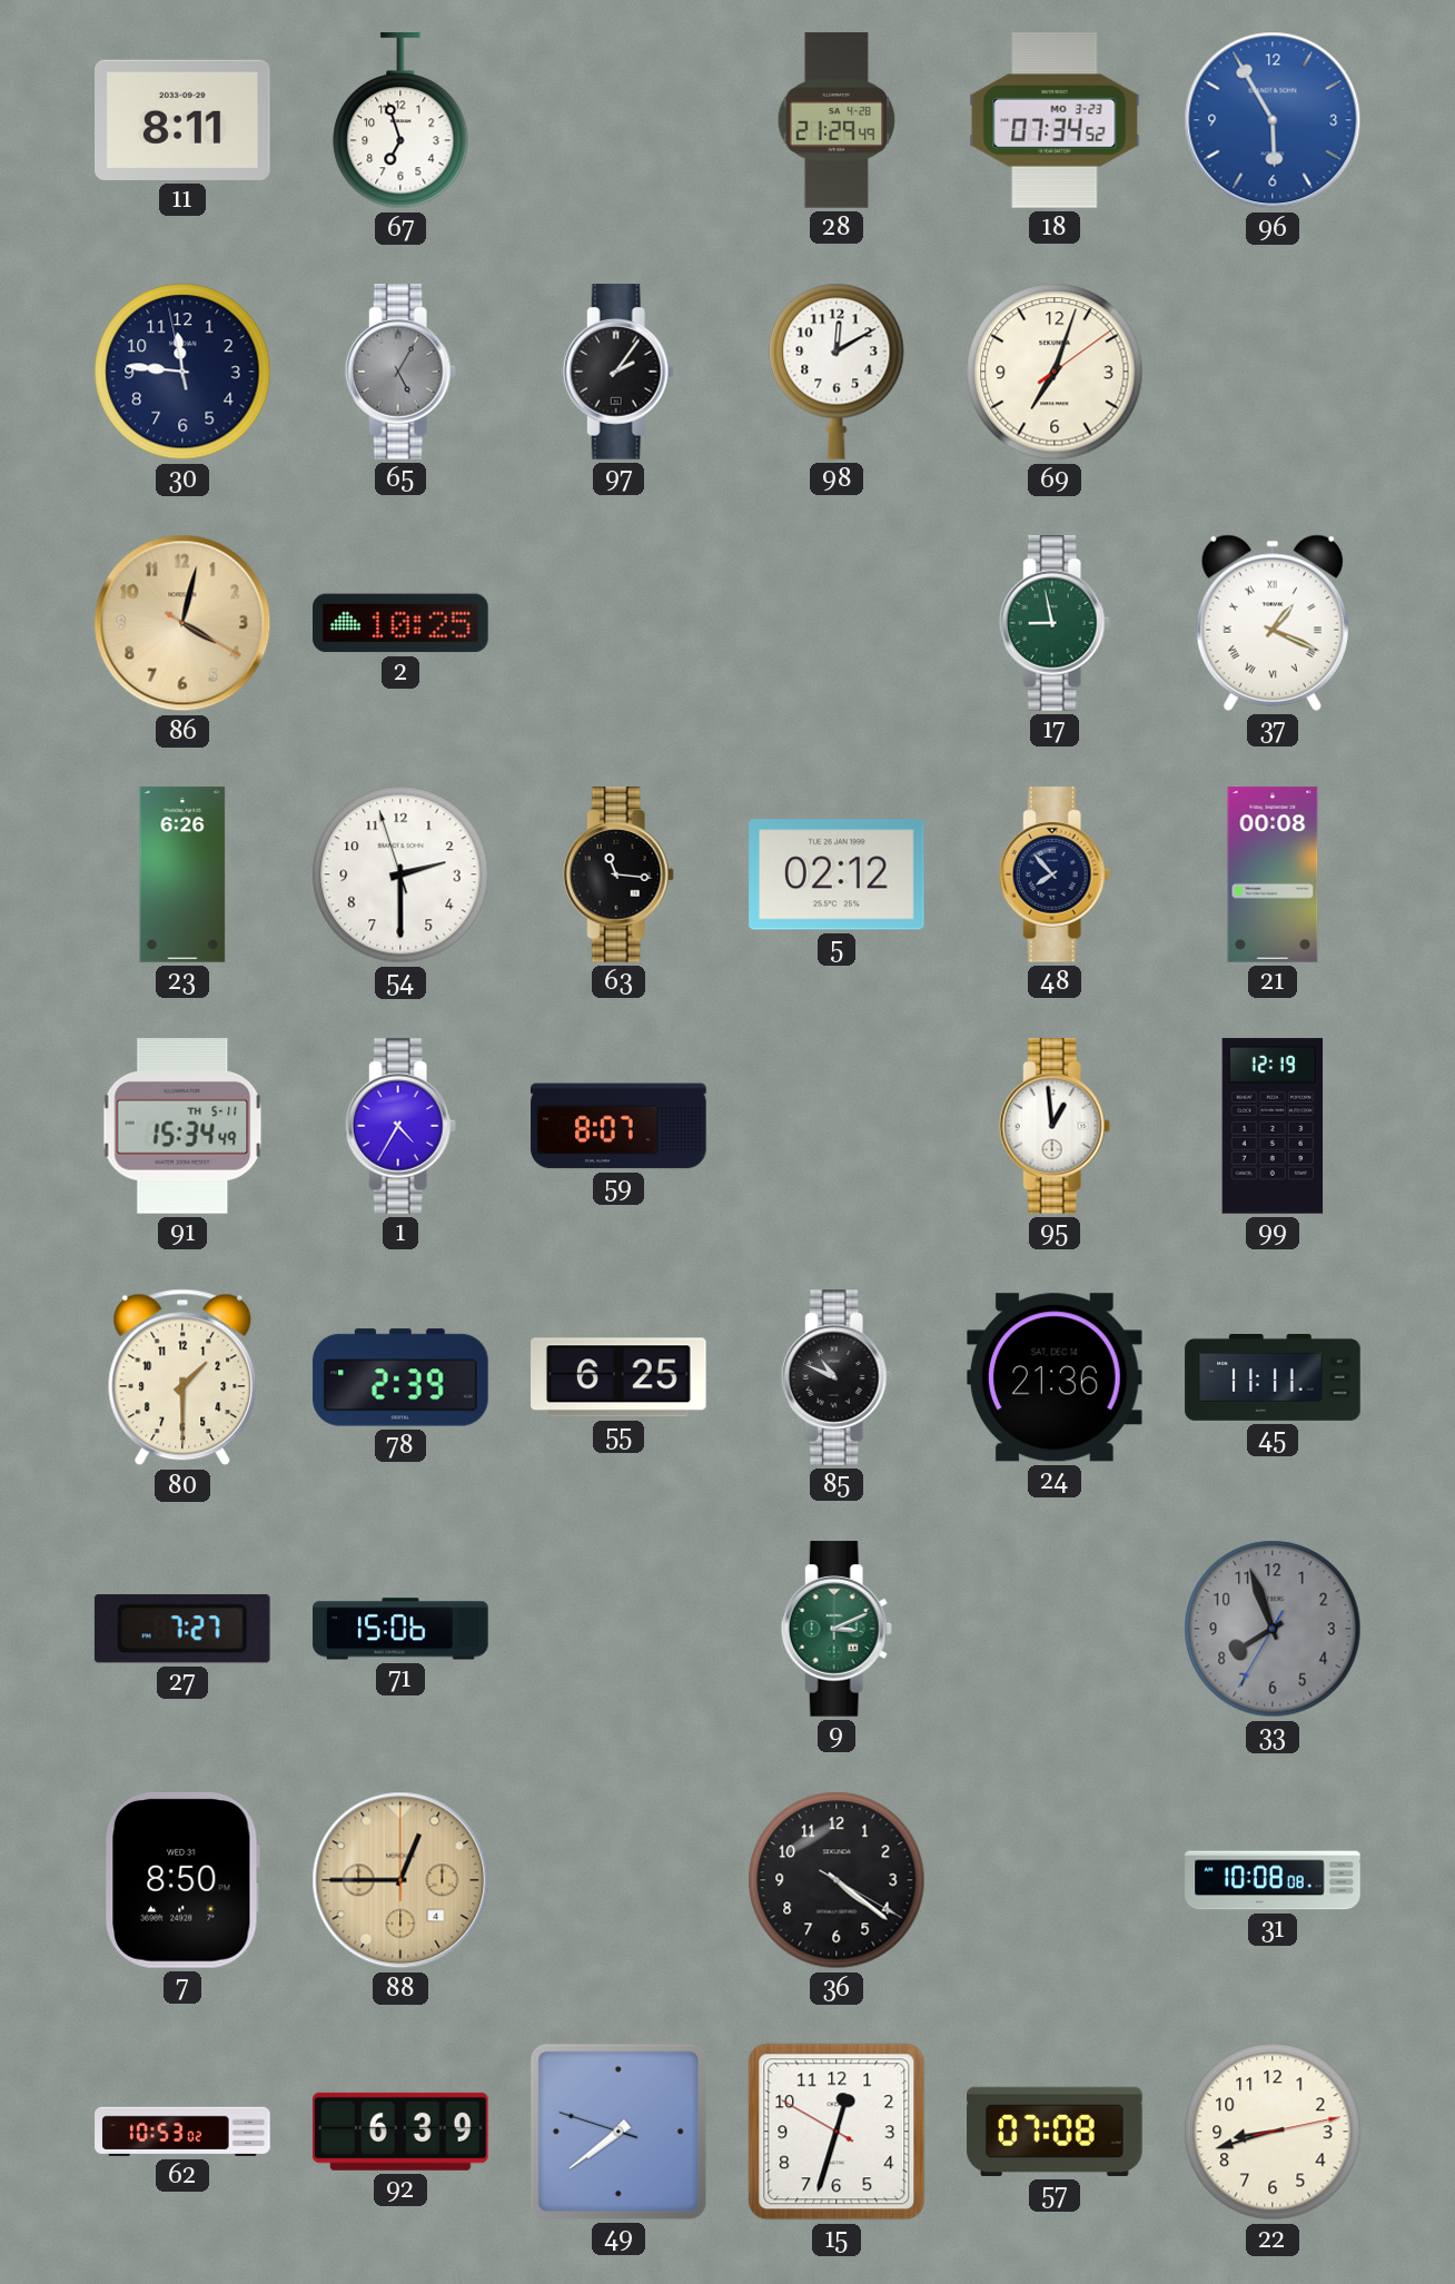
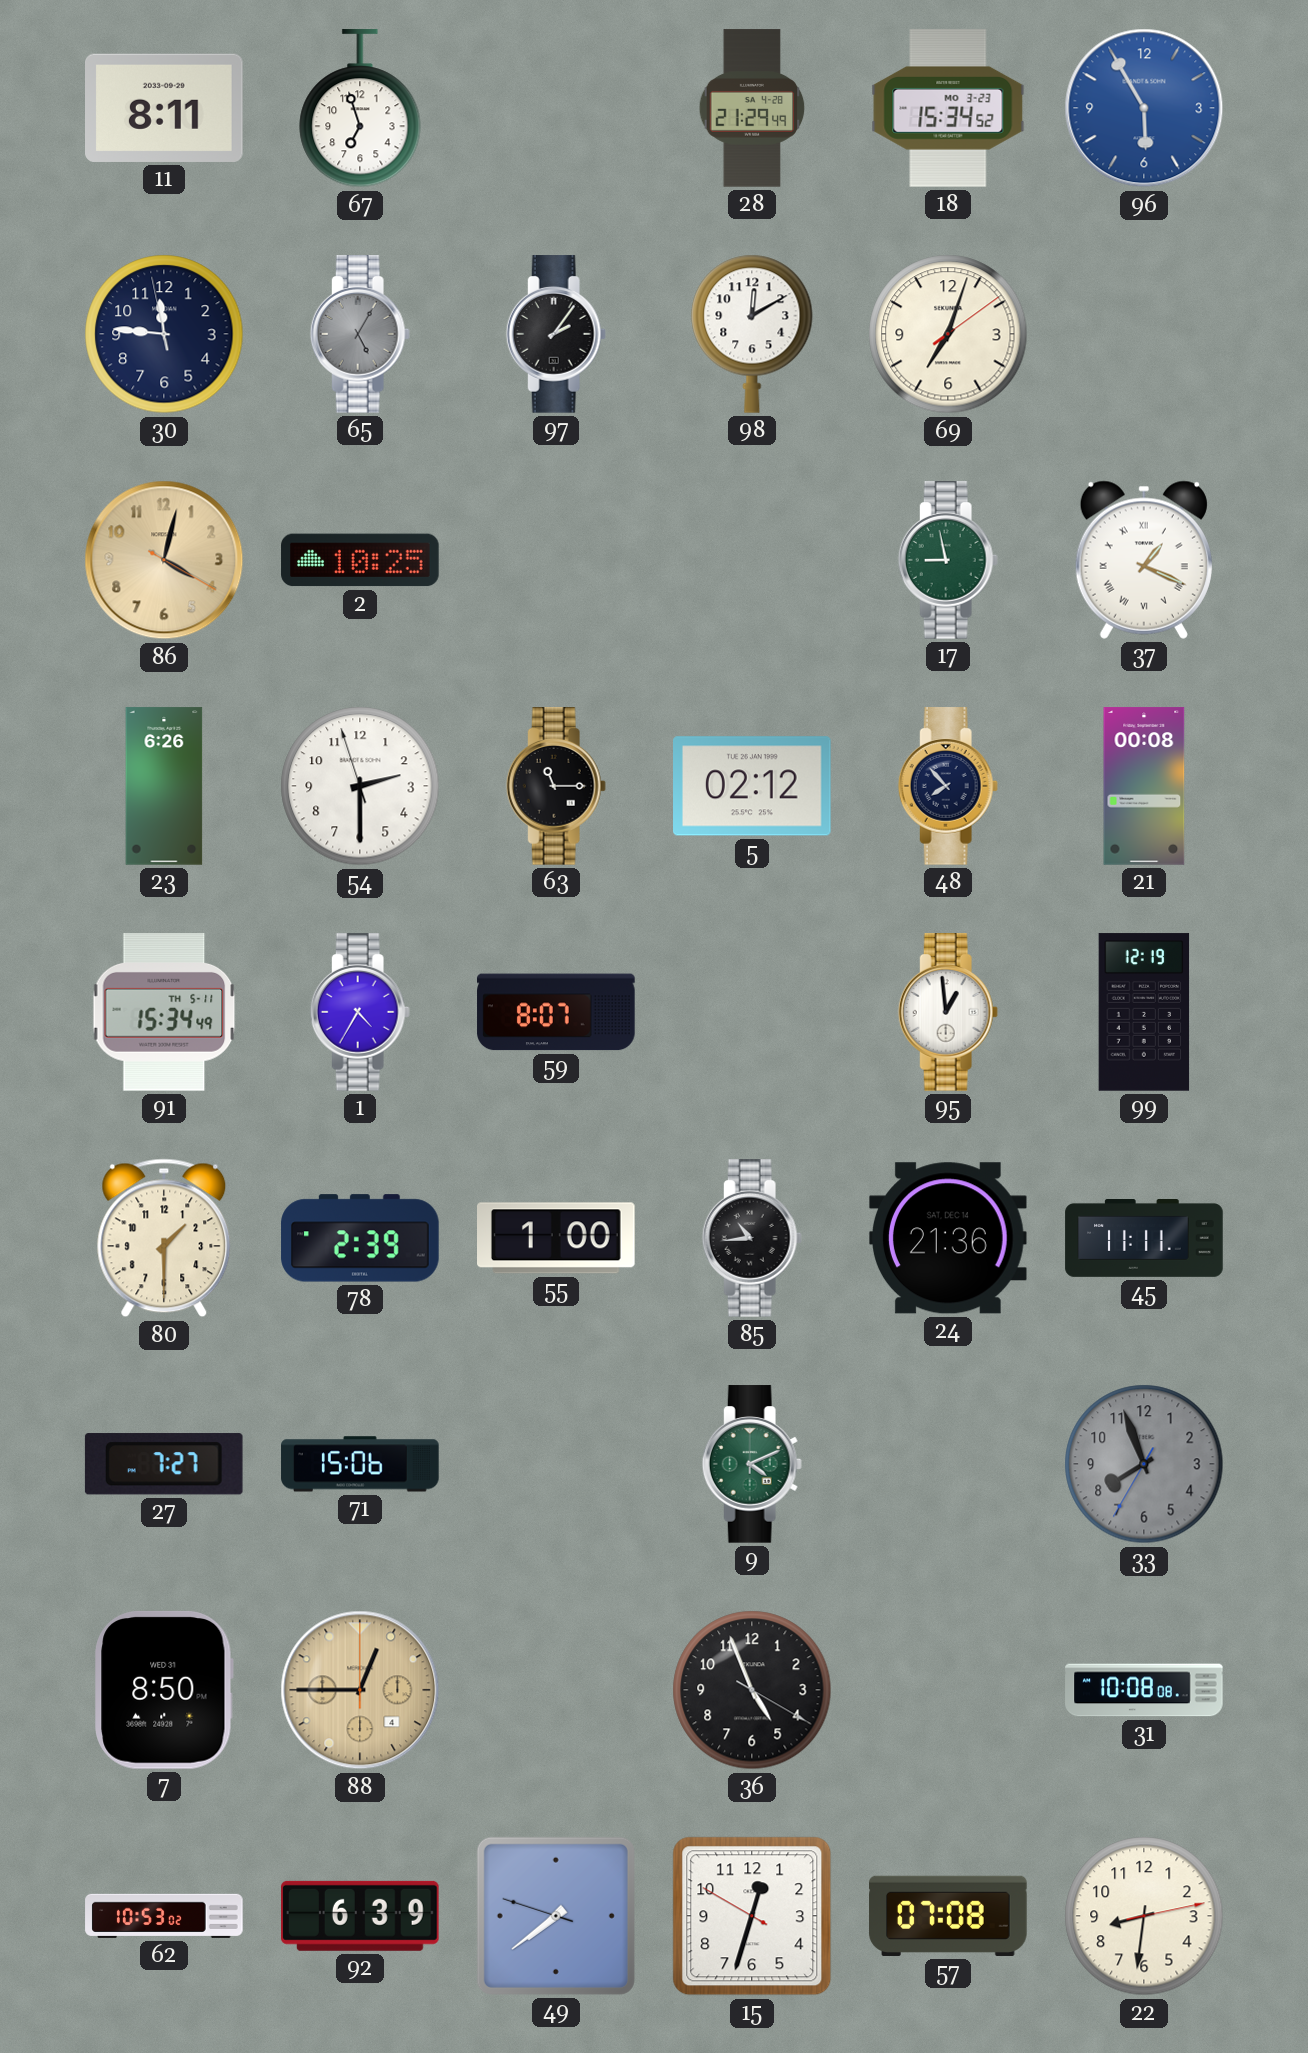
18: 07:34 -> 15:34
63: 11:16 -> 11:15
55: 6:25 -> 1:00
85: 10:49 -> 10:44
9: 3:11 -> 4:11
36: 4:21 -> 4:56
22: 8:42 -> 8:31
